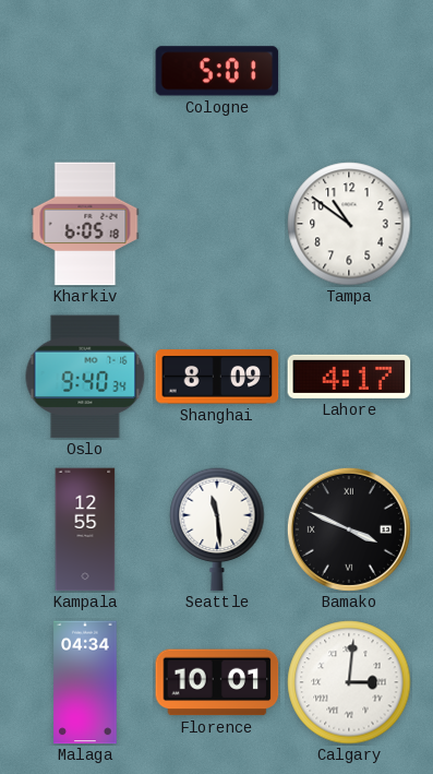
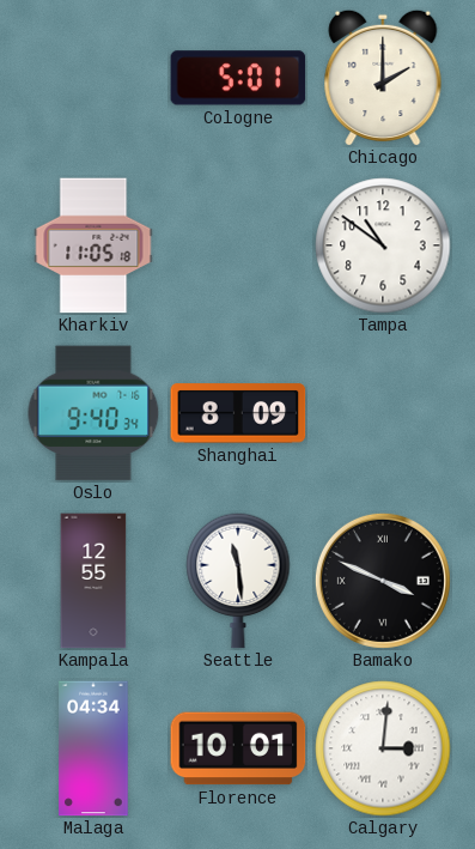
Chicago: none -> 2:00
Kharkiv: 6:05 -> 11:05
Lahore: 4:17 -> none
